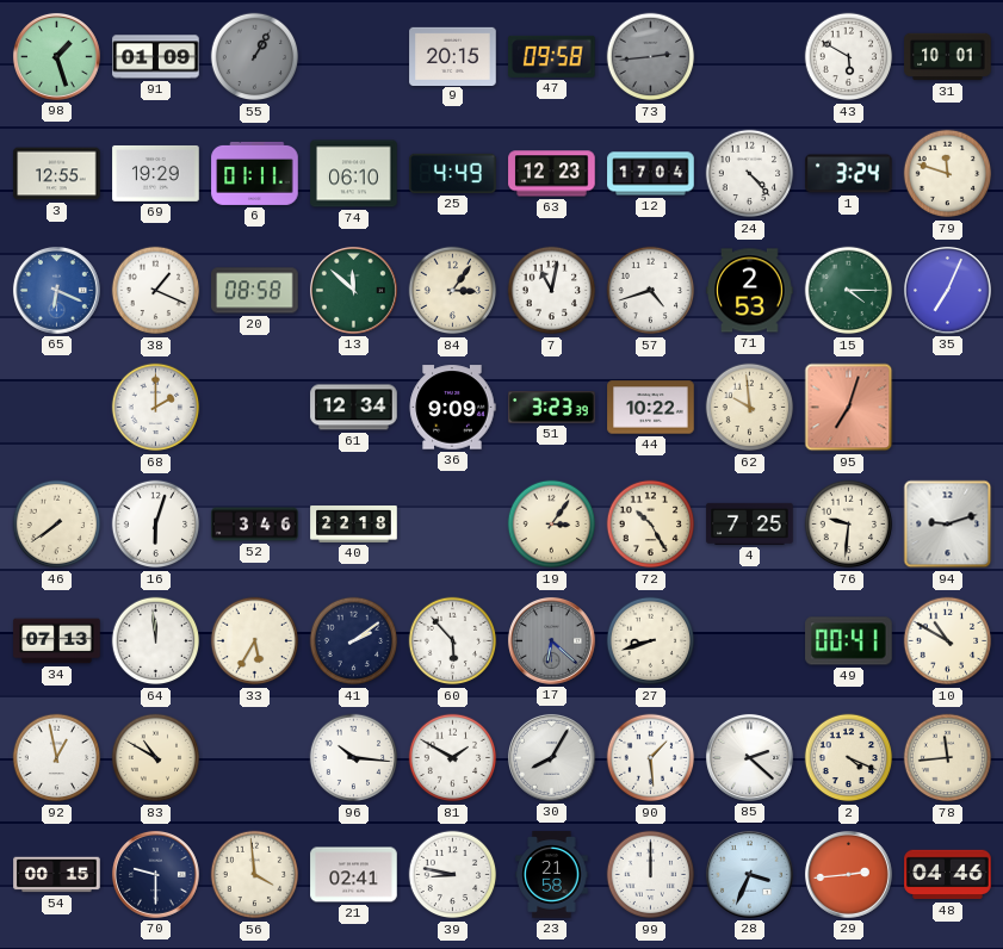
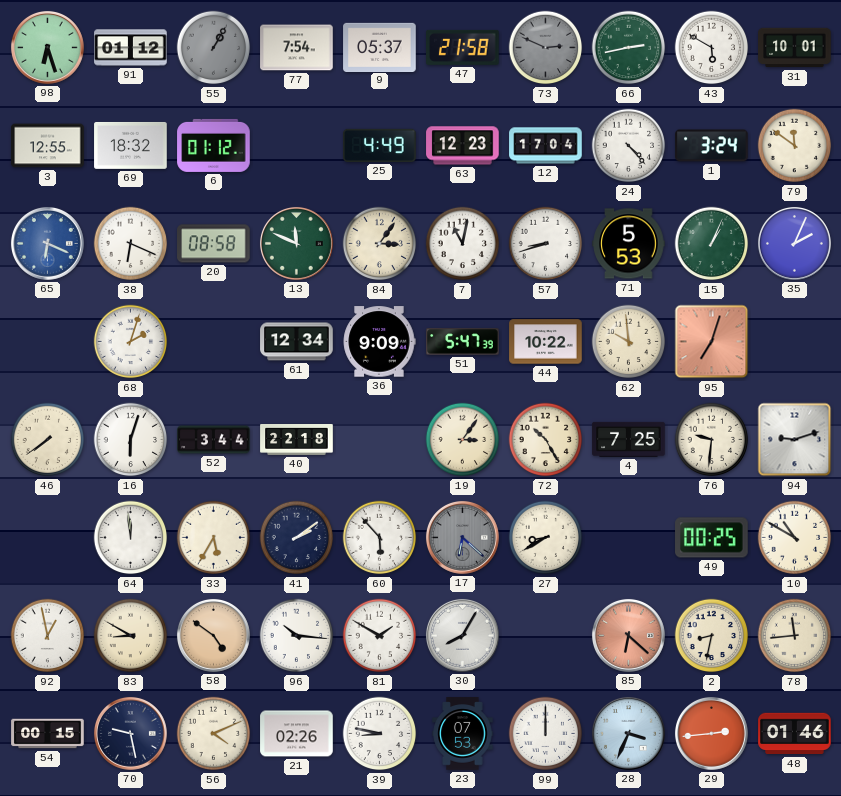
98: 1:27 -> 6:27
91: 01:09 -> 01:12
77: none -> 7:54
9: 20:15 -> 05:37
47: 09:58 -> 21:58
73: 2:44 -> 2:49
66: none -> 2:43
69: 19:29 -> 18:32
6: 01:11 -> 01:12
74: 06:10 -> none
79: 11:48 -> 11:51
38: 1:19 -> 6:19
13: 11:52 -> 11:49
57: 4:42 -> 8:42
71: 2:53 -> 5:53
15: 4:15 -> 1:04
35: 7:04 -> 2:04
68: 2:00 -> 2:03
51: 3:23 -> 5:47
52: 3:46 -> 3:44
34: 07:13 -> none
27: 8:42 -> 8:40
49: 00:41 -> 00:25
83: 10:50 -> 8:50
58: none -> 4:51
90: 1:29 -> none
85: 2:22 -> 6:22
85 dial: white -> salmon
2: 4:19 -> 8:32
70: 9:30 -> 9:28
56: 3:59 -> 4:11
21: 02:41 -> 02:26
23: 21:58 -> 07:53
48: 04:46 -> 01:46
